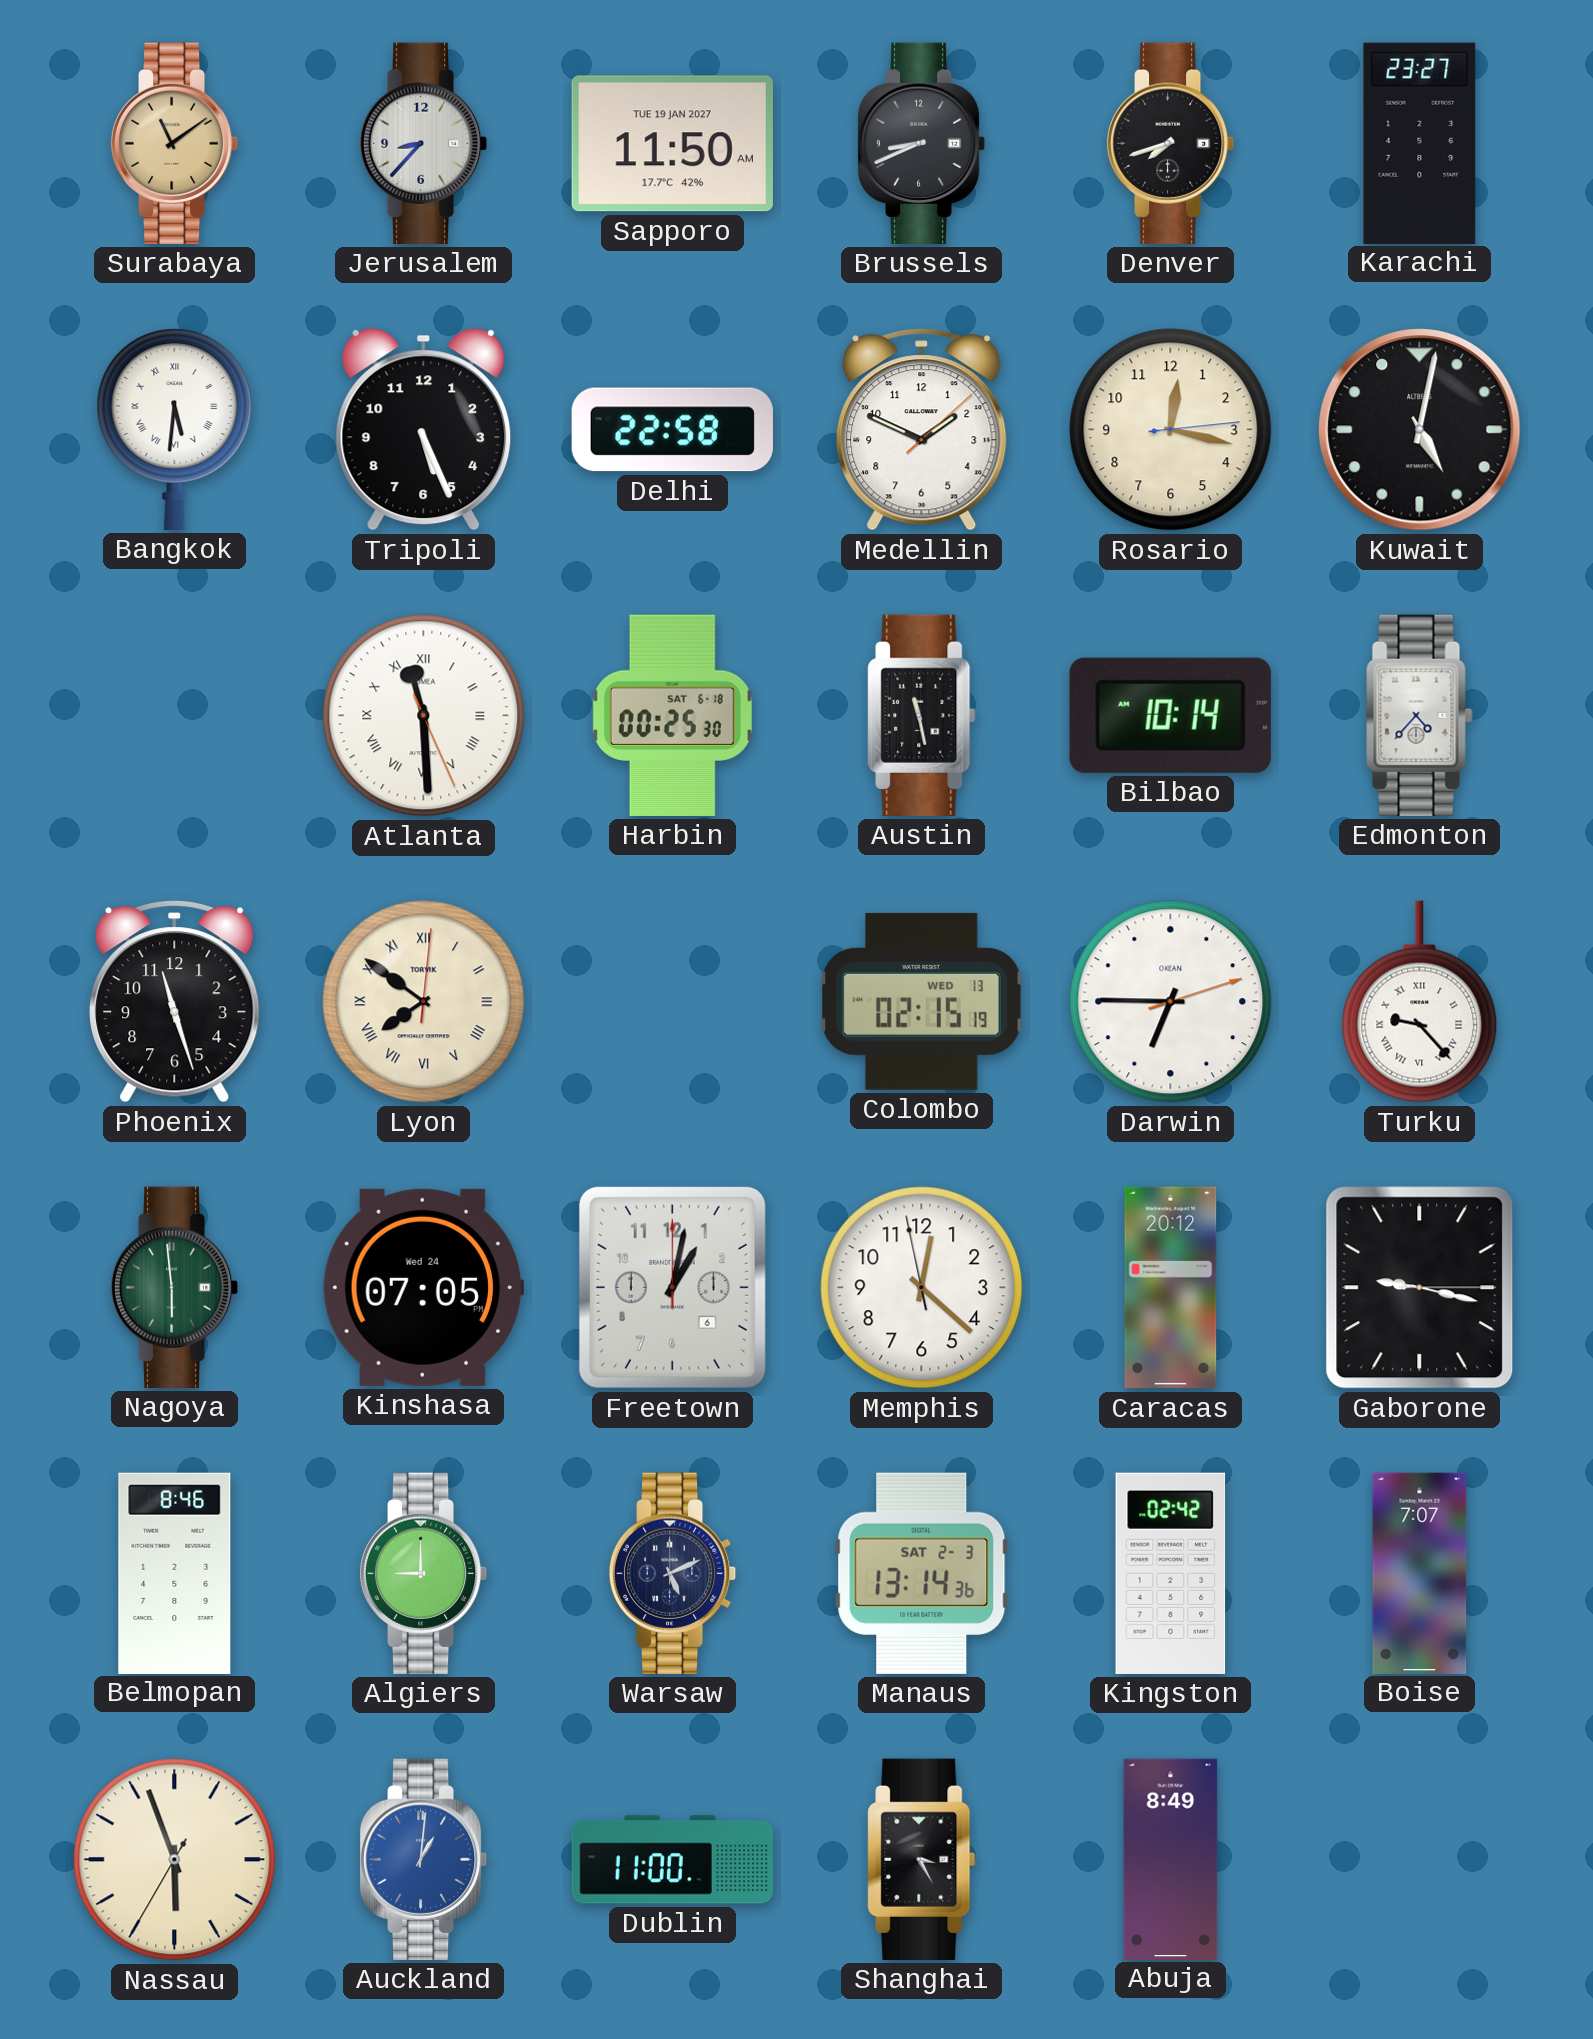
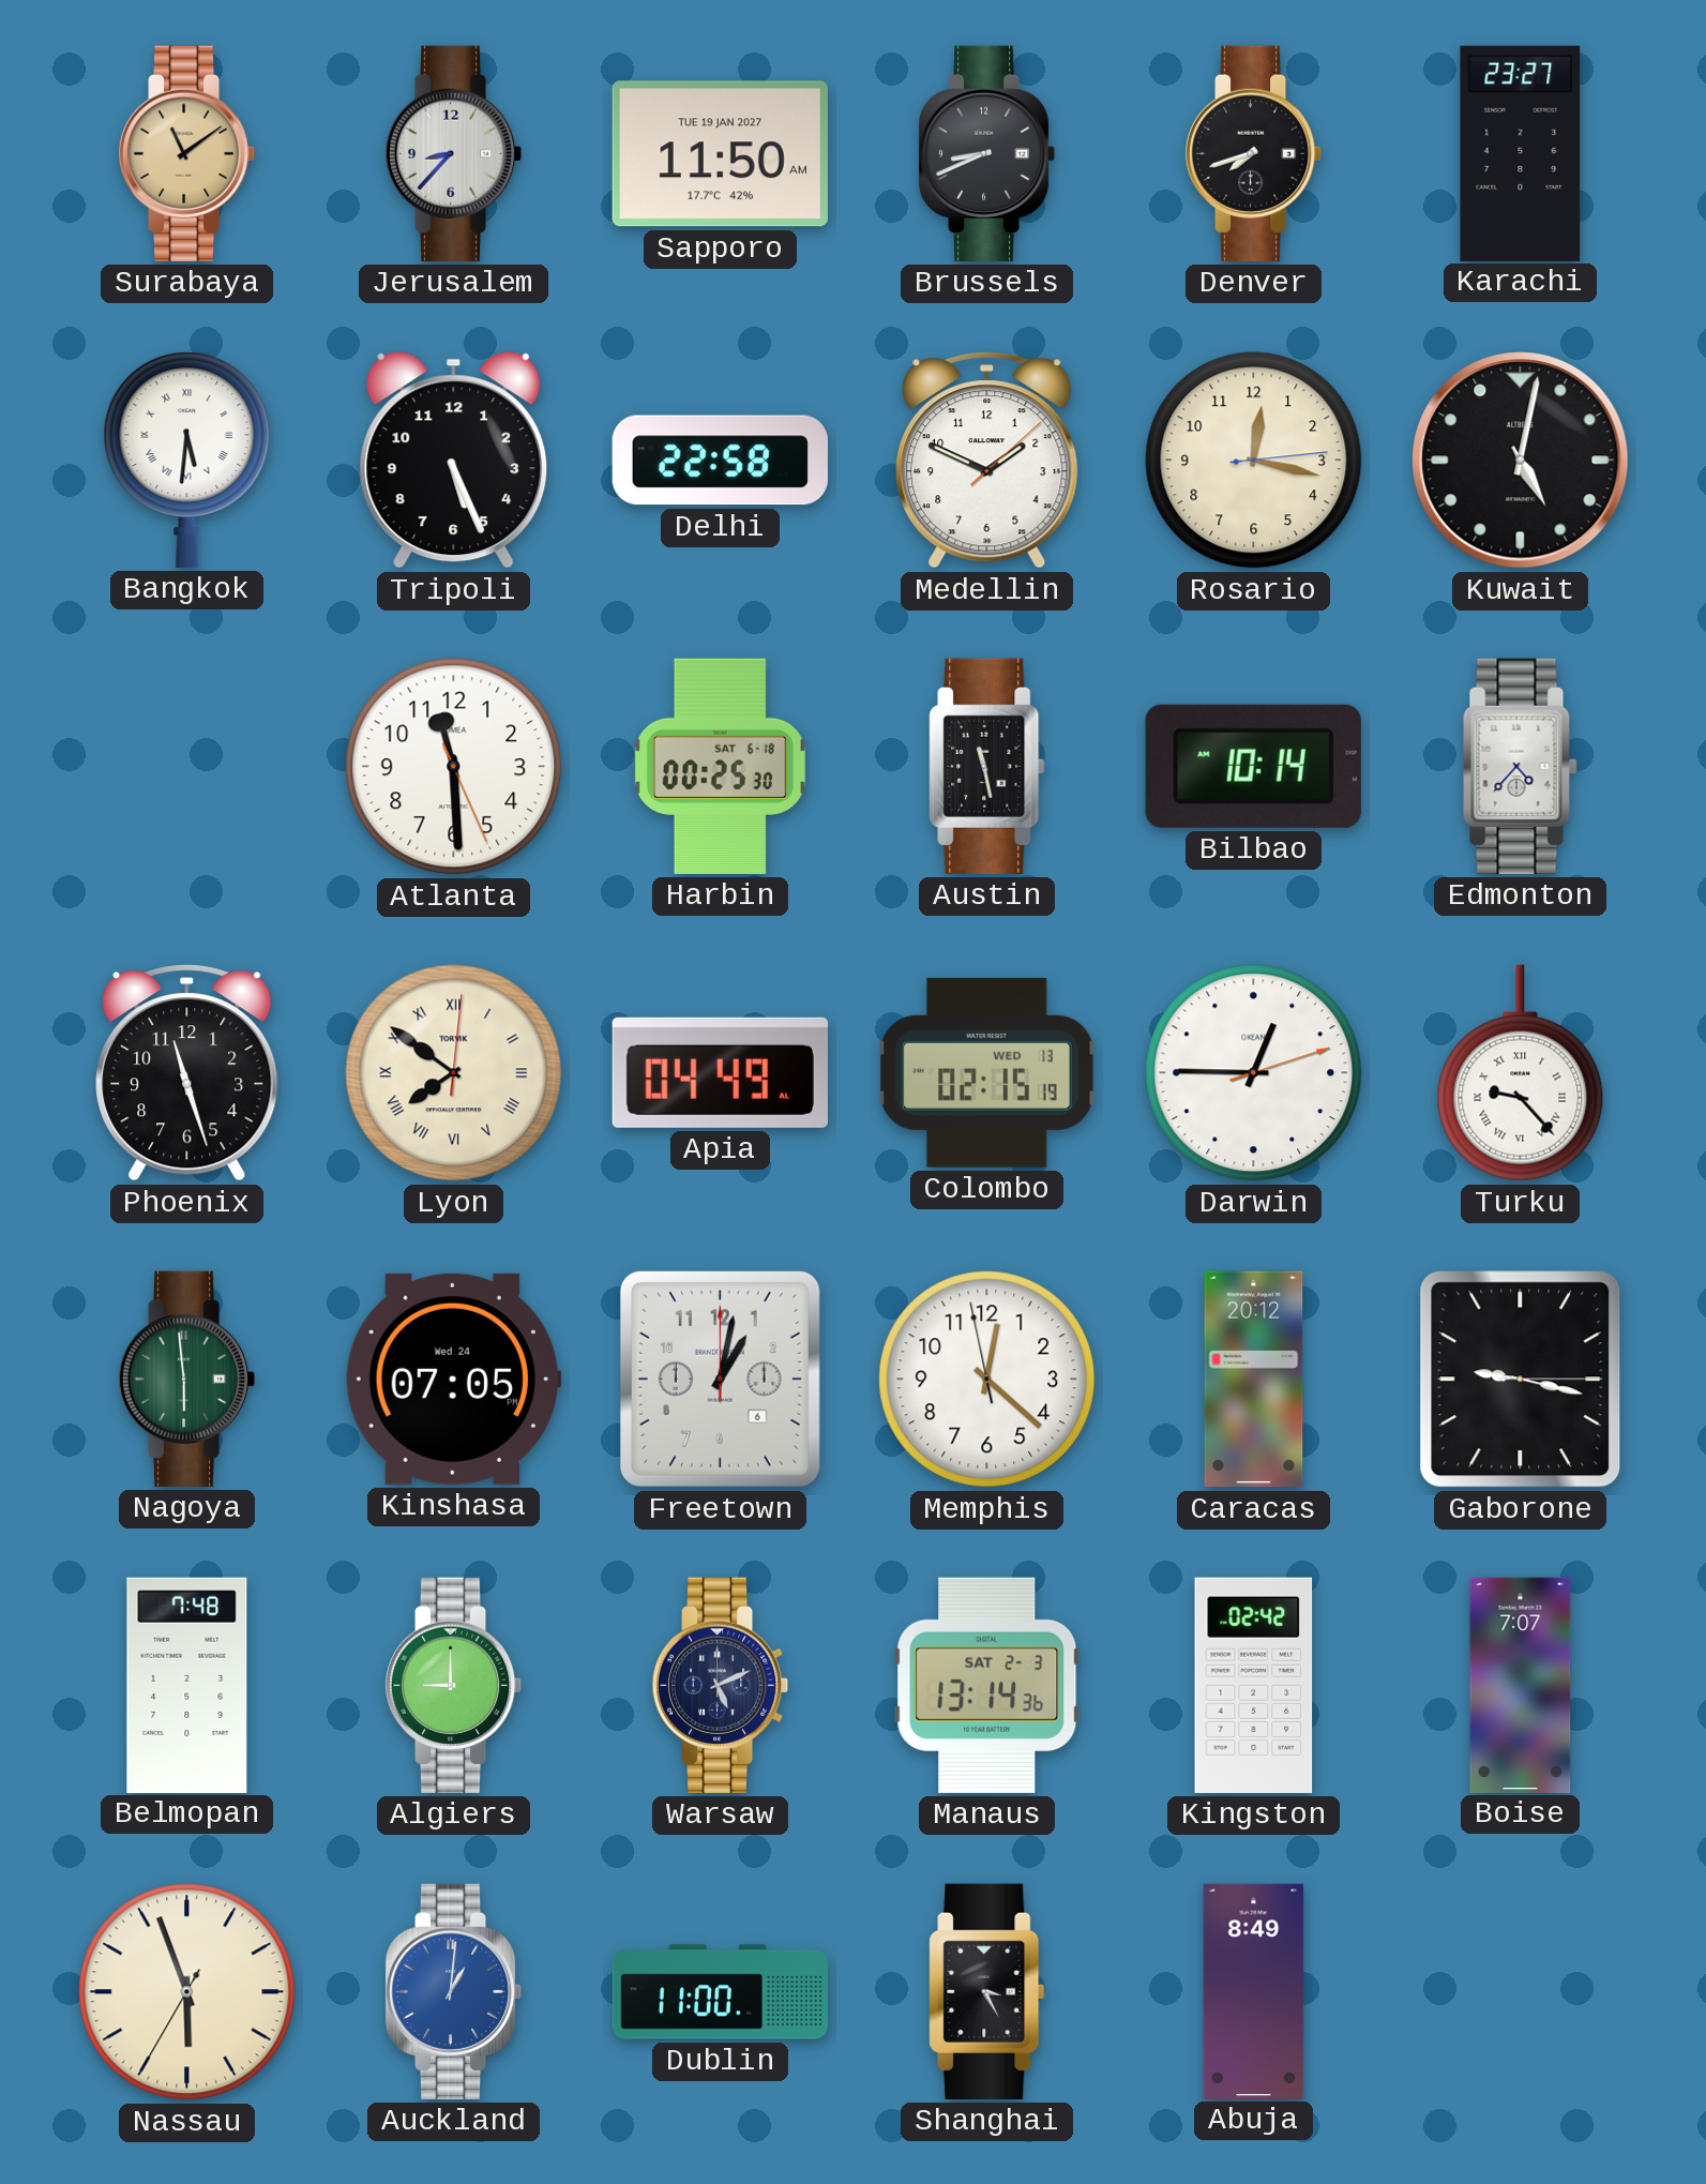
Atlanta numerals: Roman -> Arabic
Apia: none -> 04:49
Darwin: 6:45 -> 12:45
Belmopan: 8:46 -> 7:48
